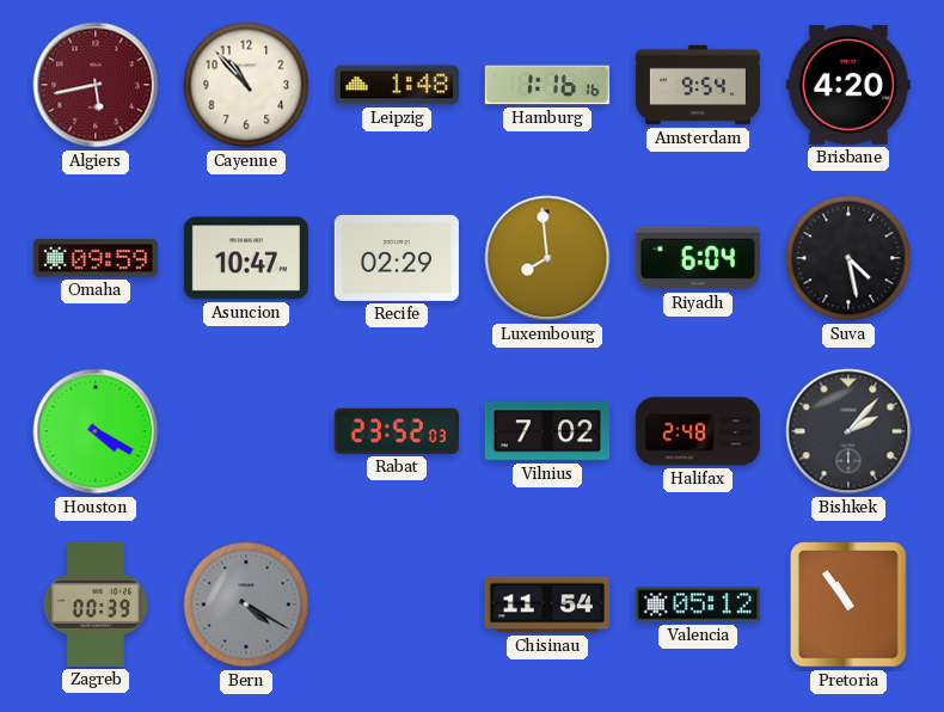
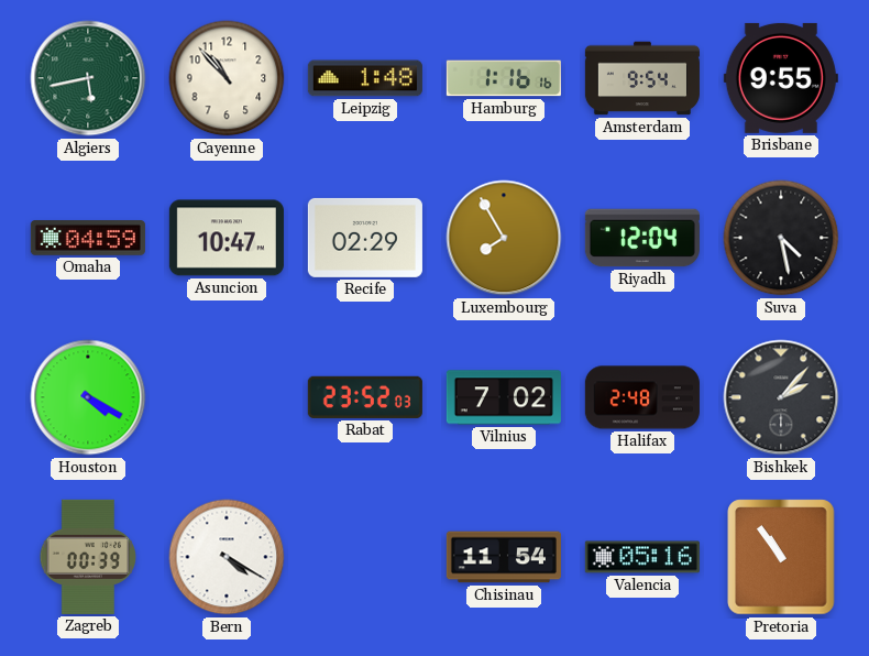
Algiers dial: burgundy -> green
Brisbane: 4:20 -> 9:55
Omaha: 09:59 -> 04:59
Luxembourg: 7:59 -> 7:55
Riyadh: 6:04 -> 12:04
Bern dial: grey -> white
Valencia: 05:12 -> 05:16
